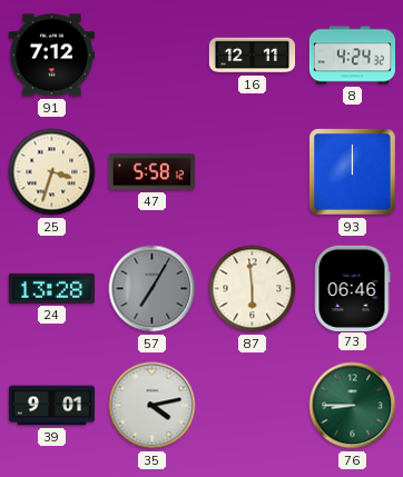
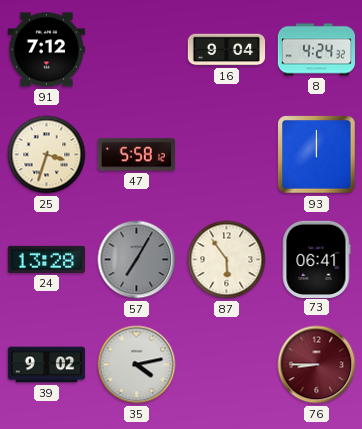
16: 12:11 -> 9:04
87: 5:59 -> 5:54
73: 06:46 -> 06:41
39: 9:01 -> 9:02
76 dial: green -> burgundy
